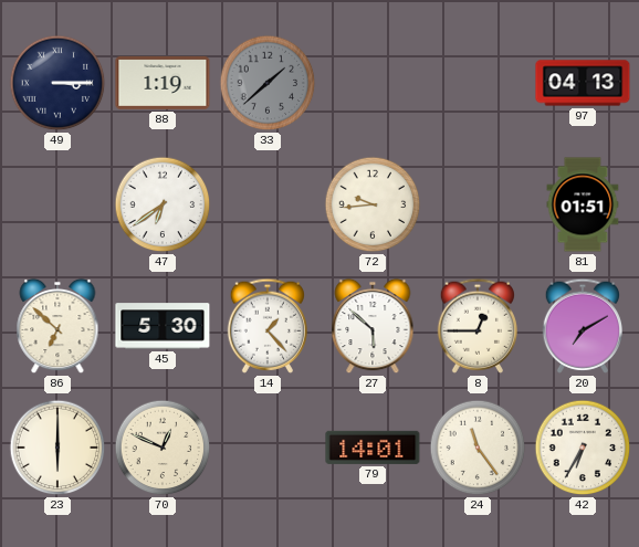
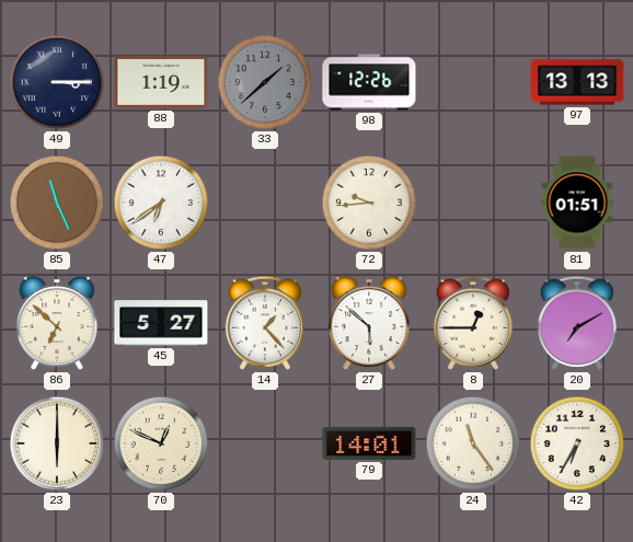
98: none -> 12:26
97: 04:13 -> 13:13
85: none -> 11:26
45: 5:30 -> 5:27
